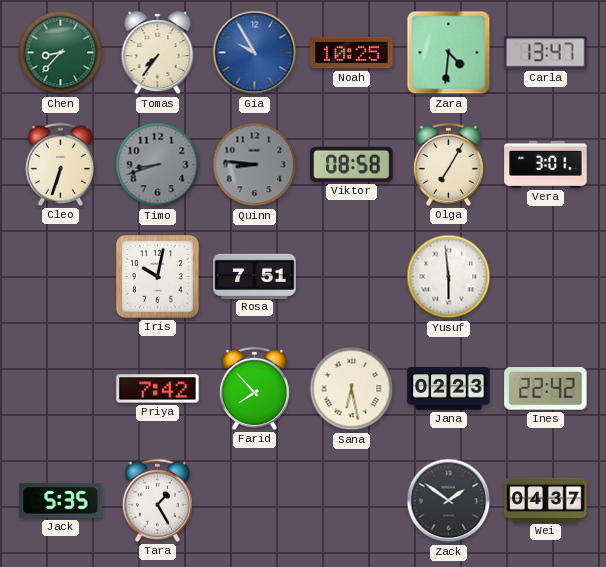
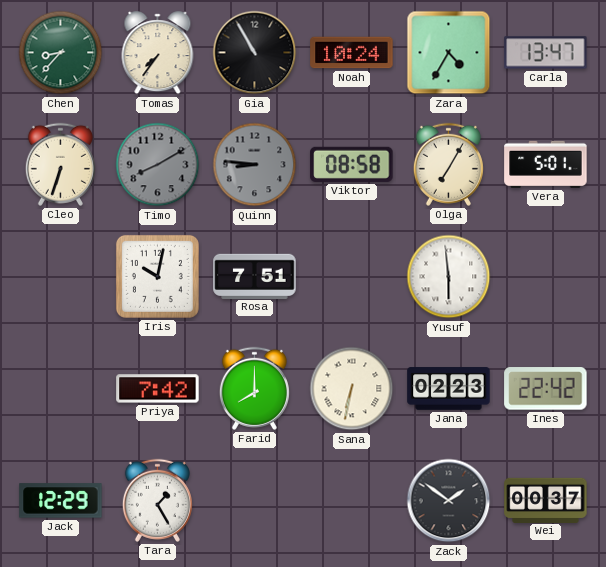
Gia: 9:55 -> 10:55
Gia dial: blue -> black
Noah: 10:25 -> 10:24
Zara: 4:31 -> 4:35
Timo: 8:42 -> 8:10
Vera: 3:01 -> 5:01
Farid: 7:53 -> 8:00
Sana: 6:28 -> 6:32
Jack: 5:35 -> 12:29
Wei: 04:37 -> 00:37
